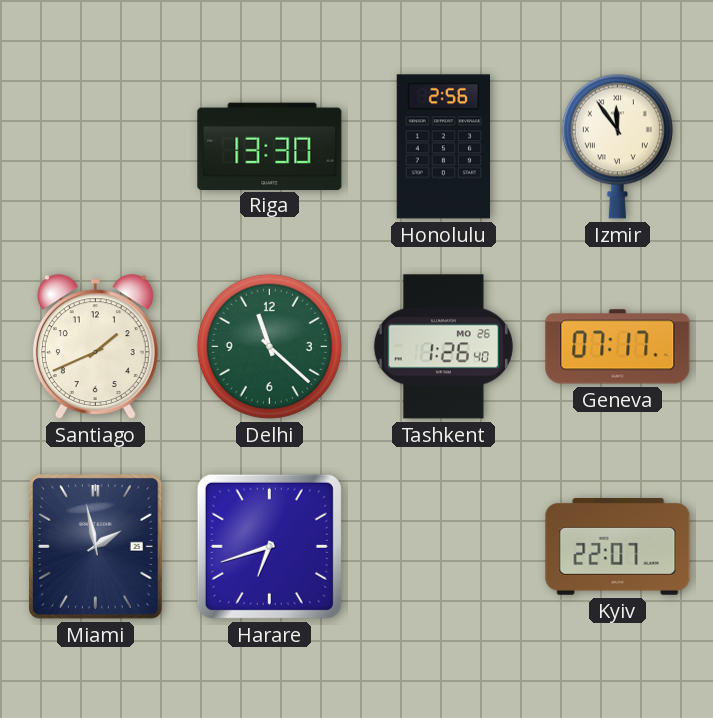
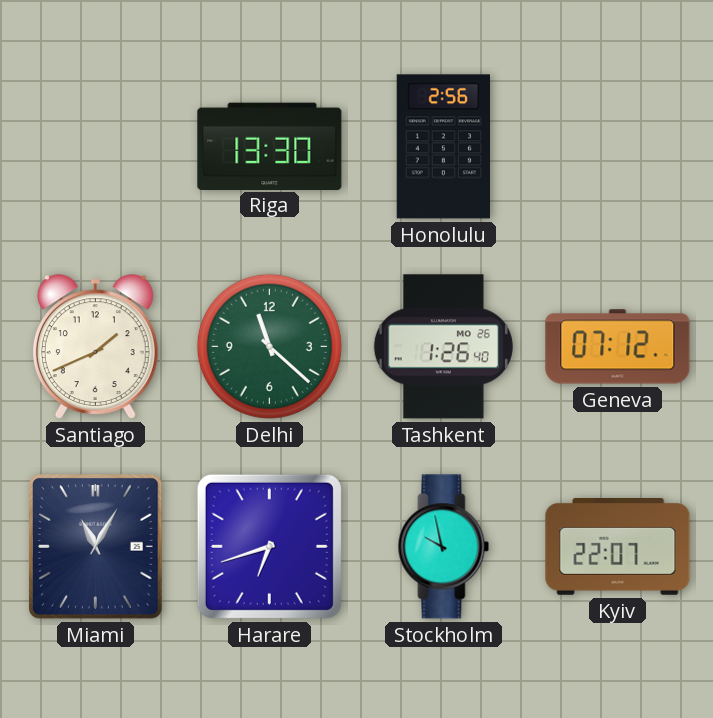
Izmir: 11:54 -> none
Geneva: 07:17 -> 07:12
Miami: 1:58 -> 11:05
Stockholm: none -> 9:58
